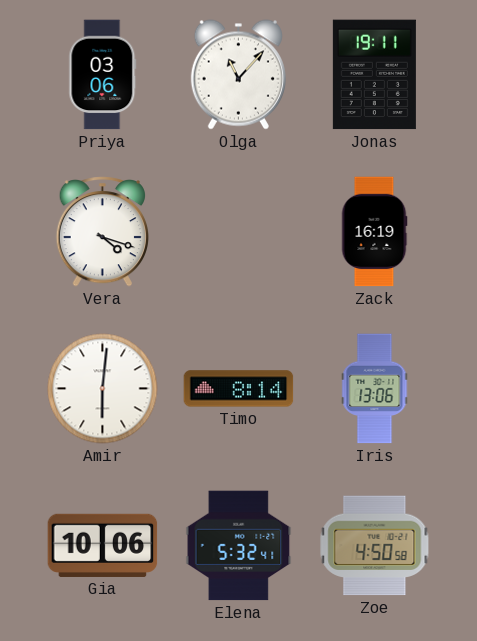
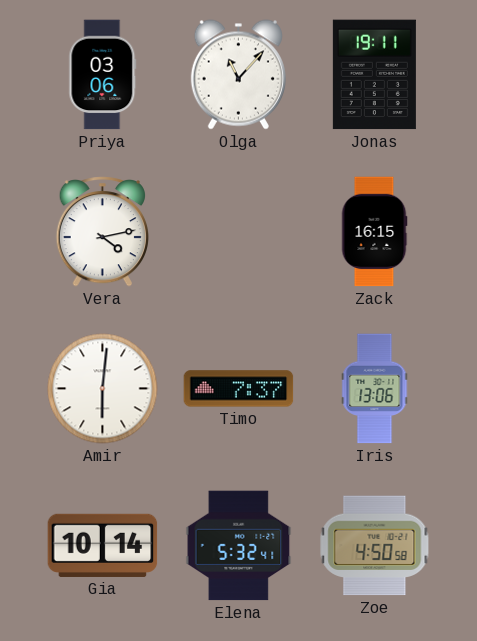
Vera: 4:18 -> 4:13
Zack: 16:19 -> 16:15
Timo: 8:14 -> 7:37
Gia: 10:06 -> 10:14
